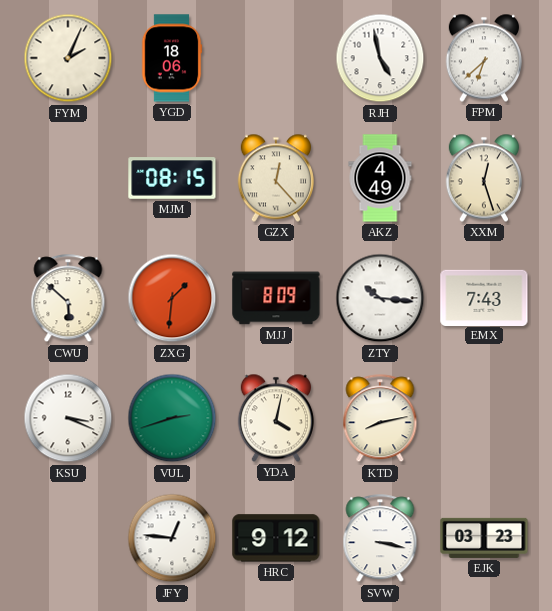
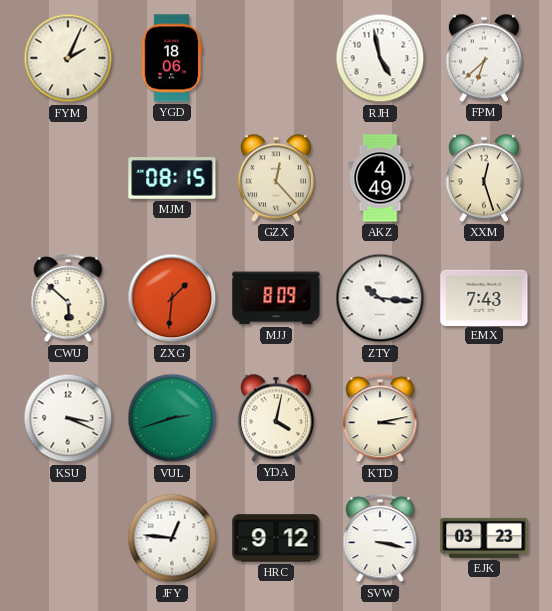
KTD: 8:13 -> 3:13
